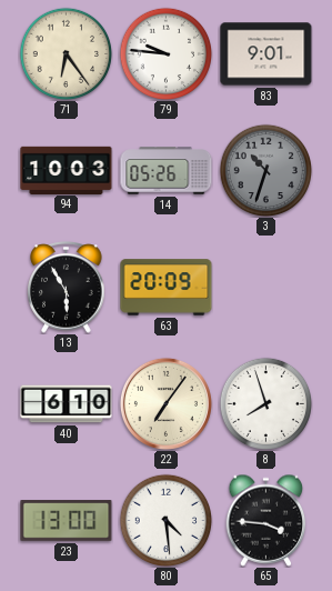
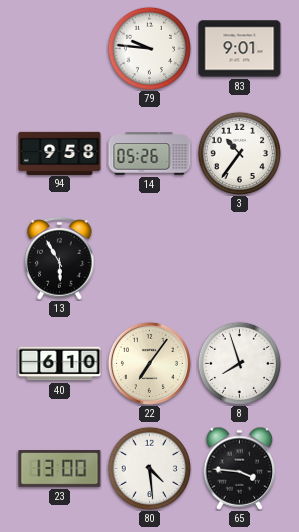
71: 6:24 -> none
94: 10:03 -> 9:58
3: 10:33 -> 10:36
3 dial: grey -> white
63: 20:09 -> none
